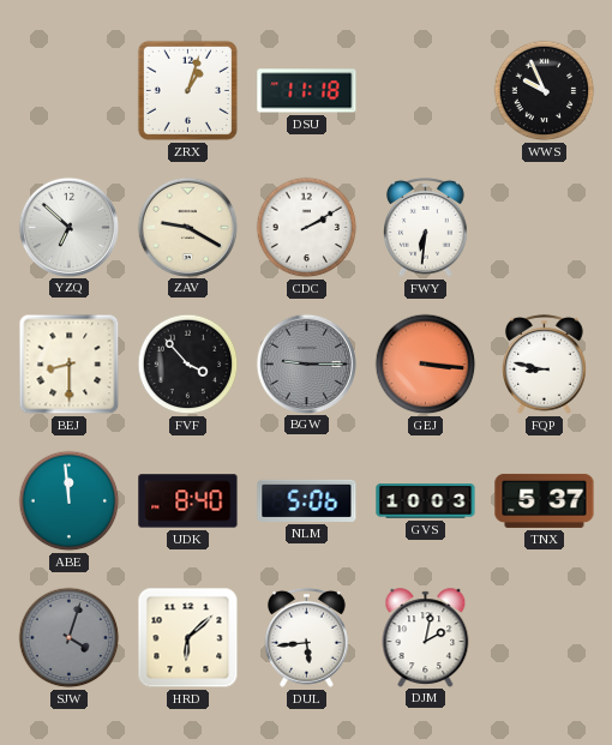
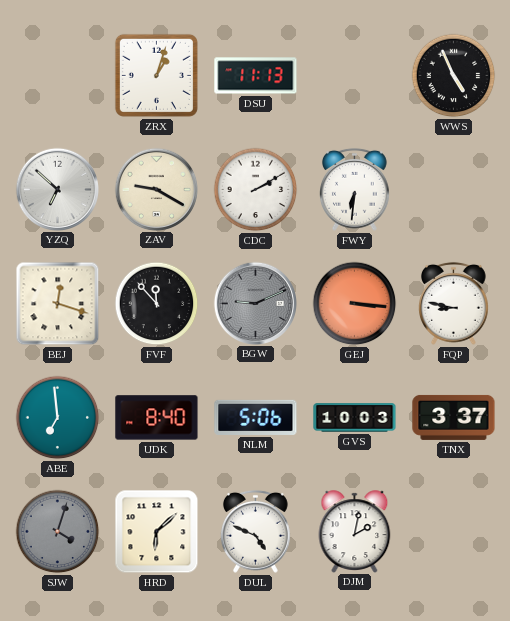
DSU: 11:18 -> 11:13
WWS: 9:56 -> 4:56
BEJ: 8:30 -> 12:18
FVF: 3:53 -> 11:53
BGW: 9:15 -> 9:11
ABE: 11:59 -> 6:59
TNX: 5:37 -> 3:37
DUL: 5:44 -> 4:49
